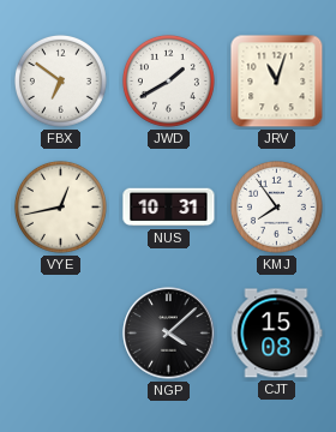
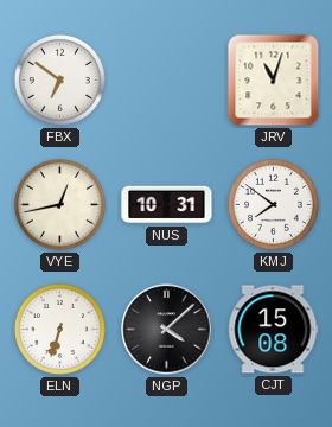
JWD: 1:40 -> none
KMJ: 7:54 -> 7:51
ELN: none -> 6:33
